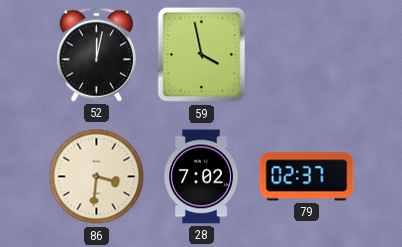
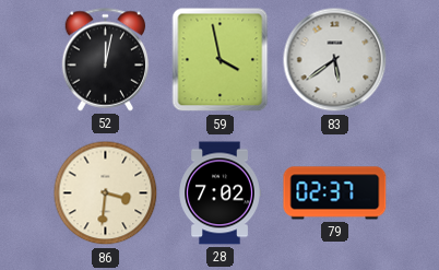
83: none -> 5:39
